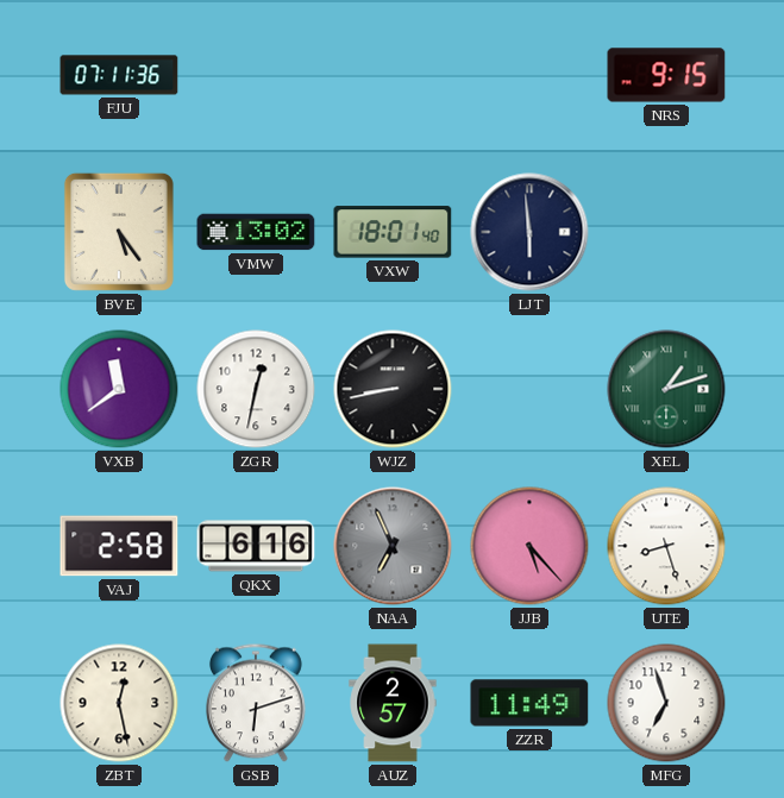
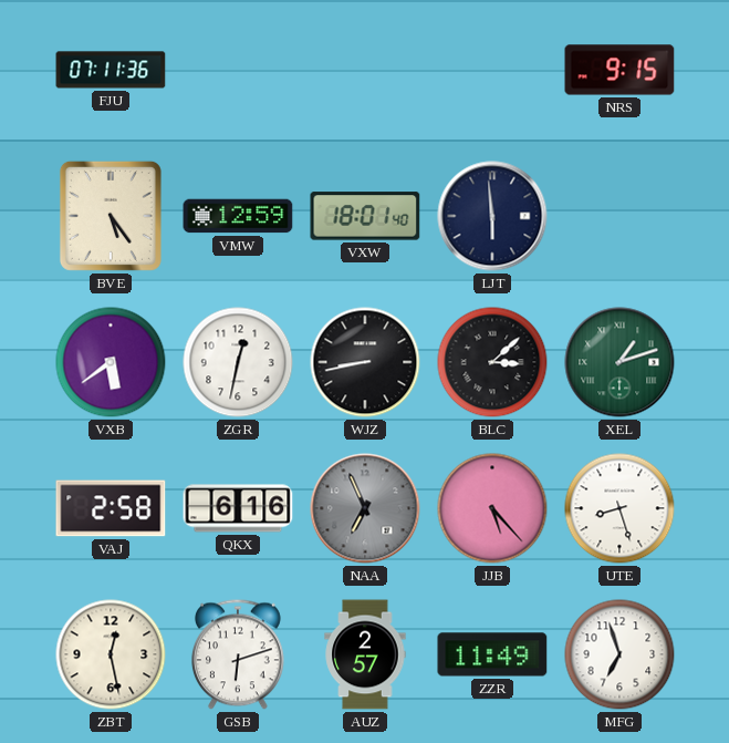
VMW: 13:02 -> 12:59
VXB: 11:39 -> 5:39
BLC: none -> 3:08
